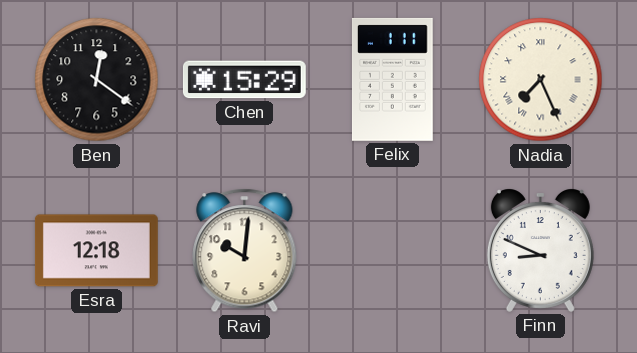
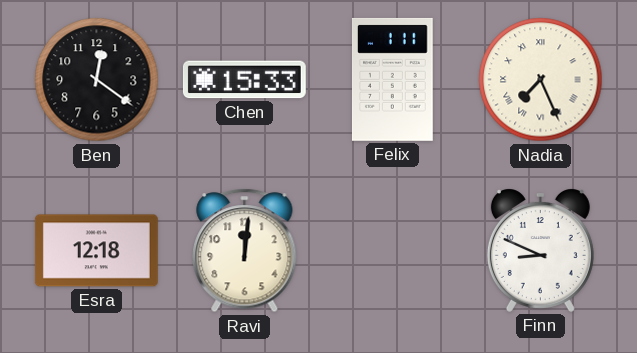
Chen: 15:29 -> 15:33
Ravi: 10:01 -> 12:01
